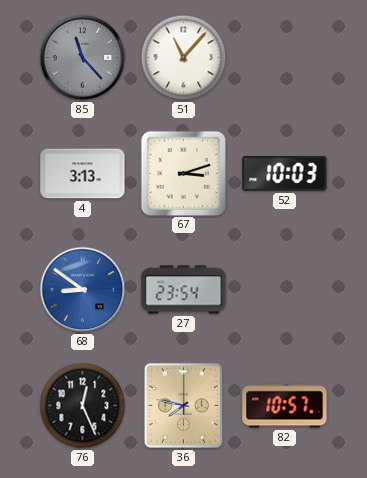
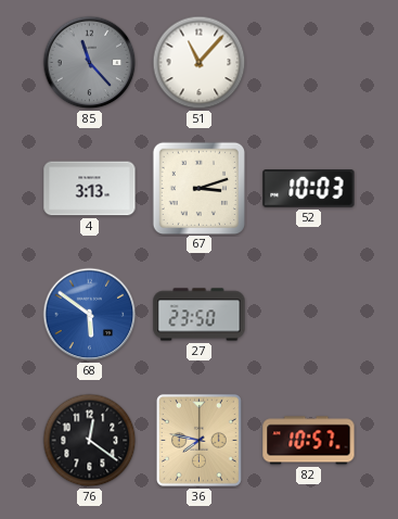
68: 8:51 -> 5:51
27: 23:54 -> 23:50
76: 12:26 -> 12:21
